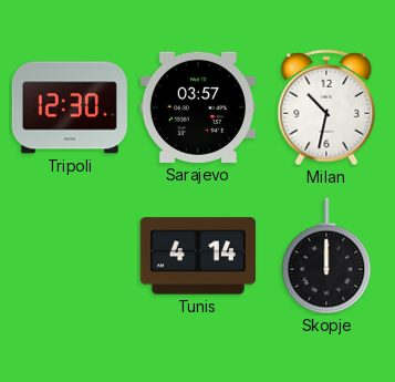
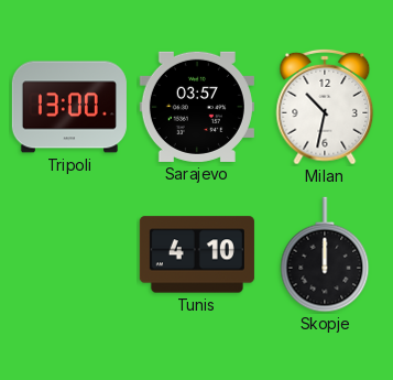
Tripoli: 12:30 -> 13:00
Tunis: 4:14 -> 4:10
